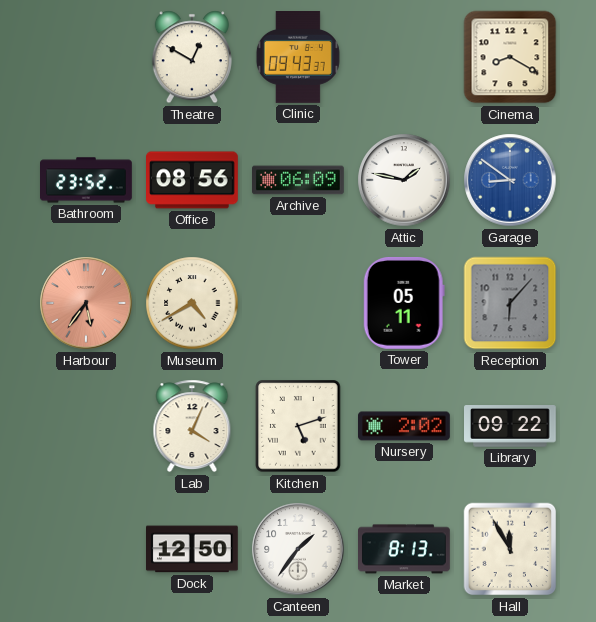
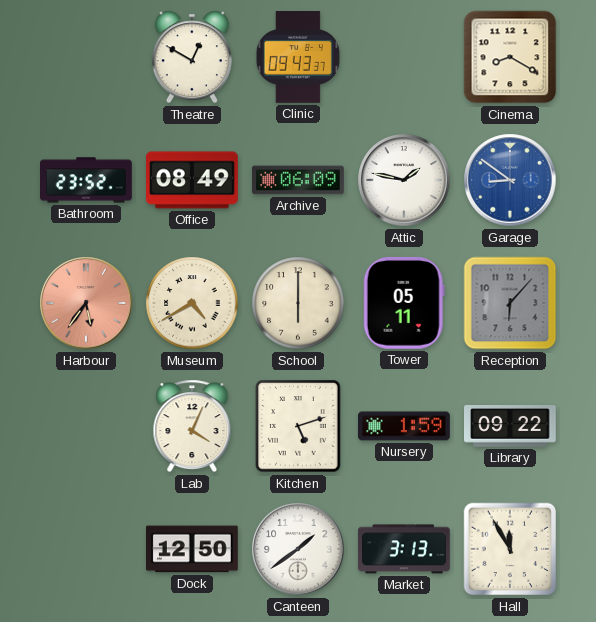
Office: 08:56 -> 08:49
School: none -> 6:00
Nursery: 2:02 -> 1:59
Canteen: 1:36 -> 1:39
Market: 8:13 -> 3:13
